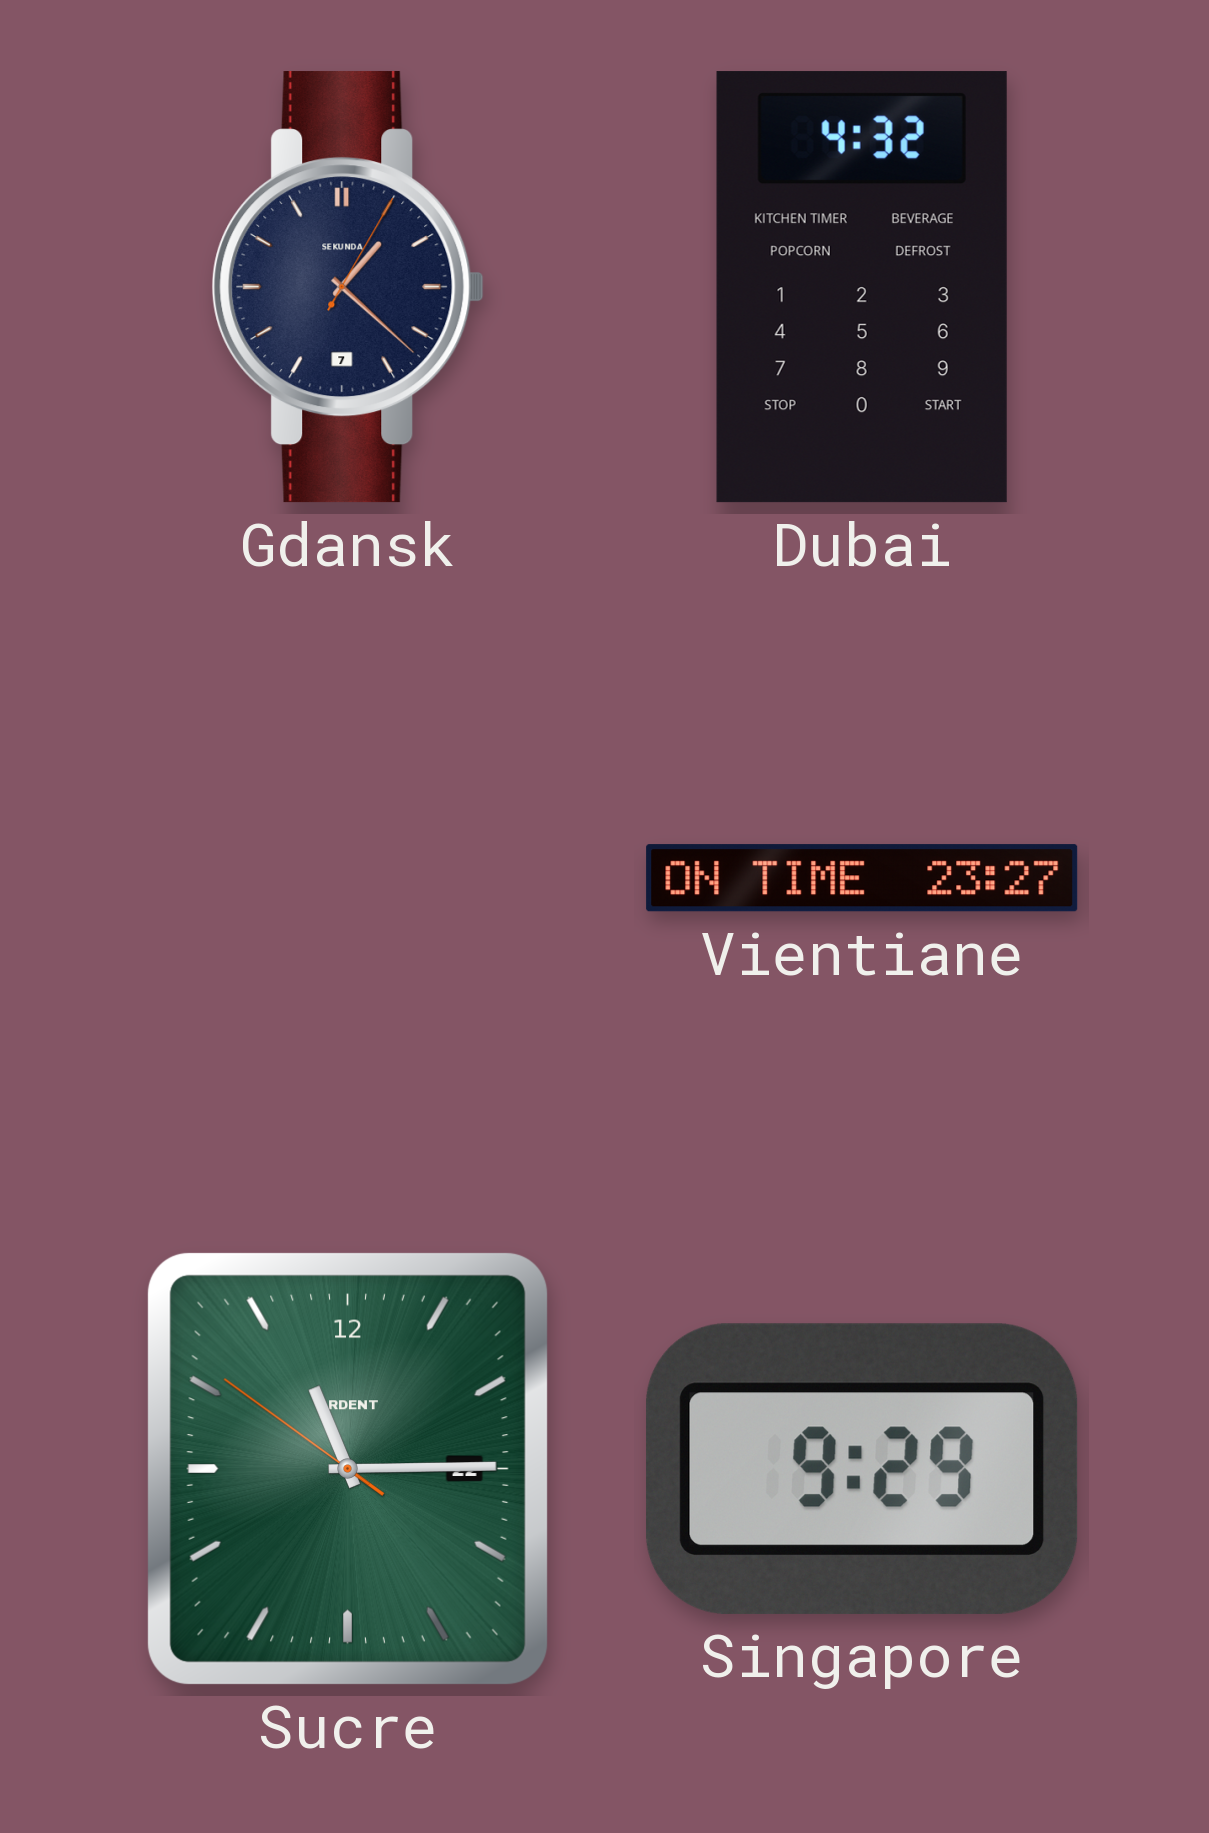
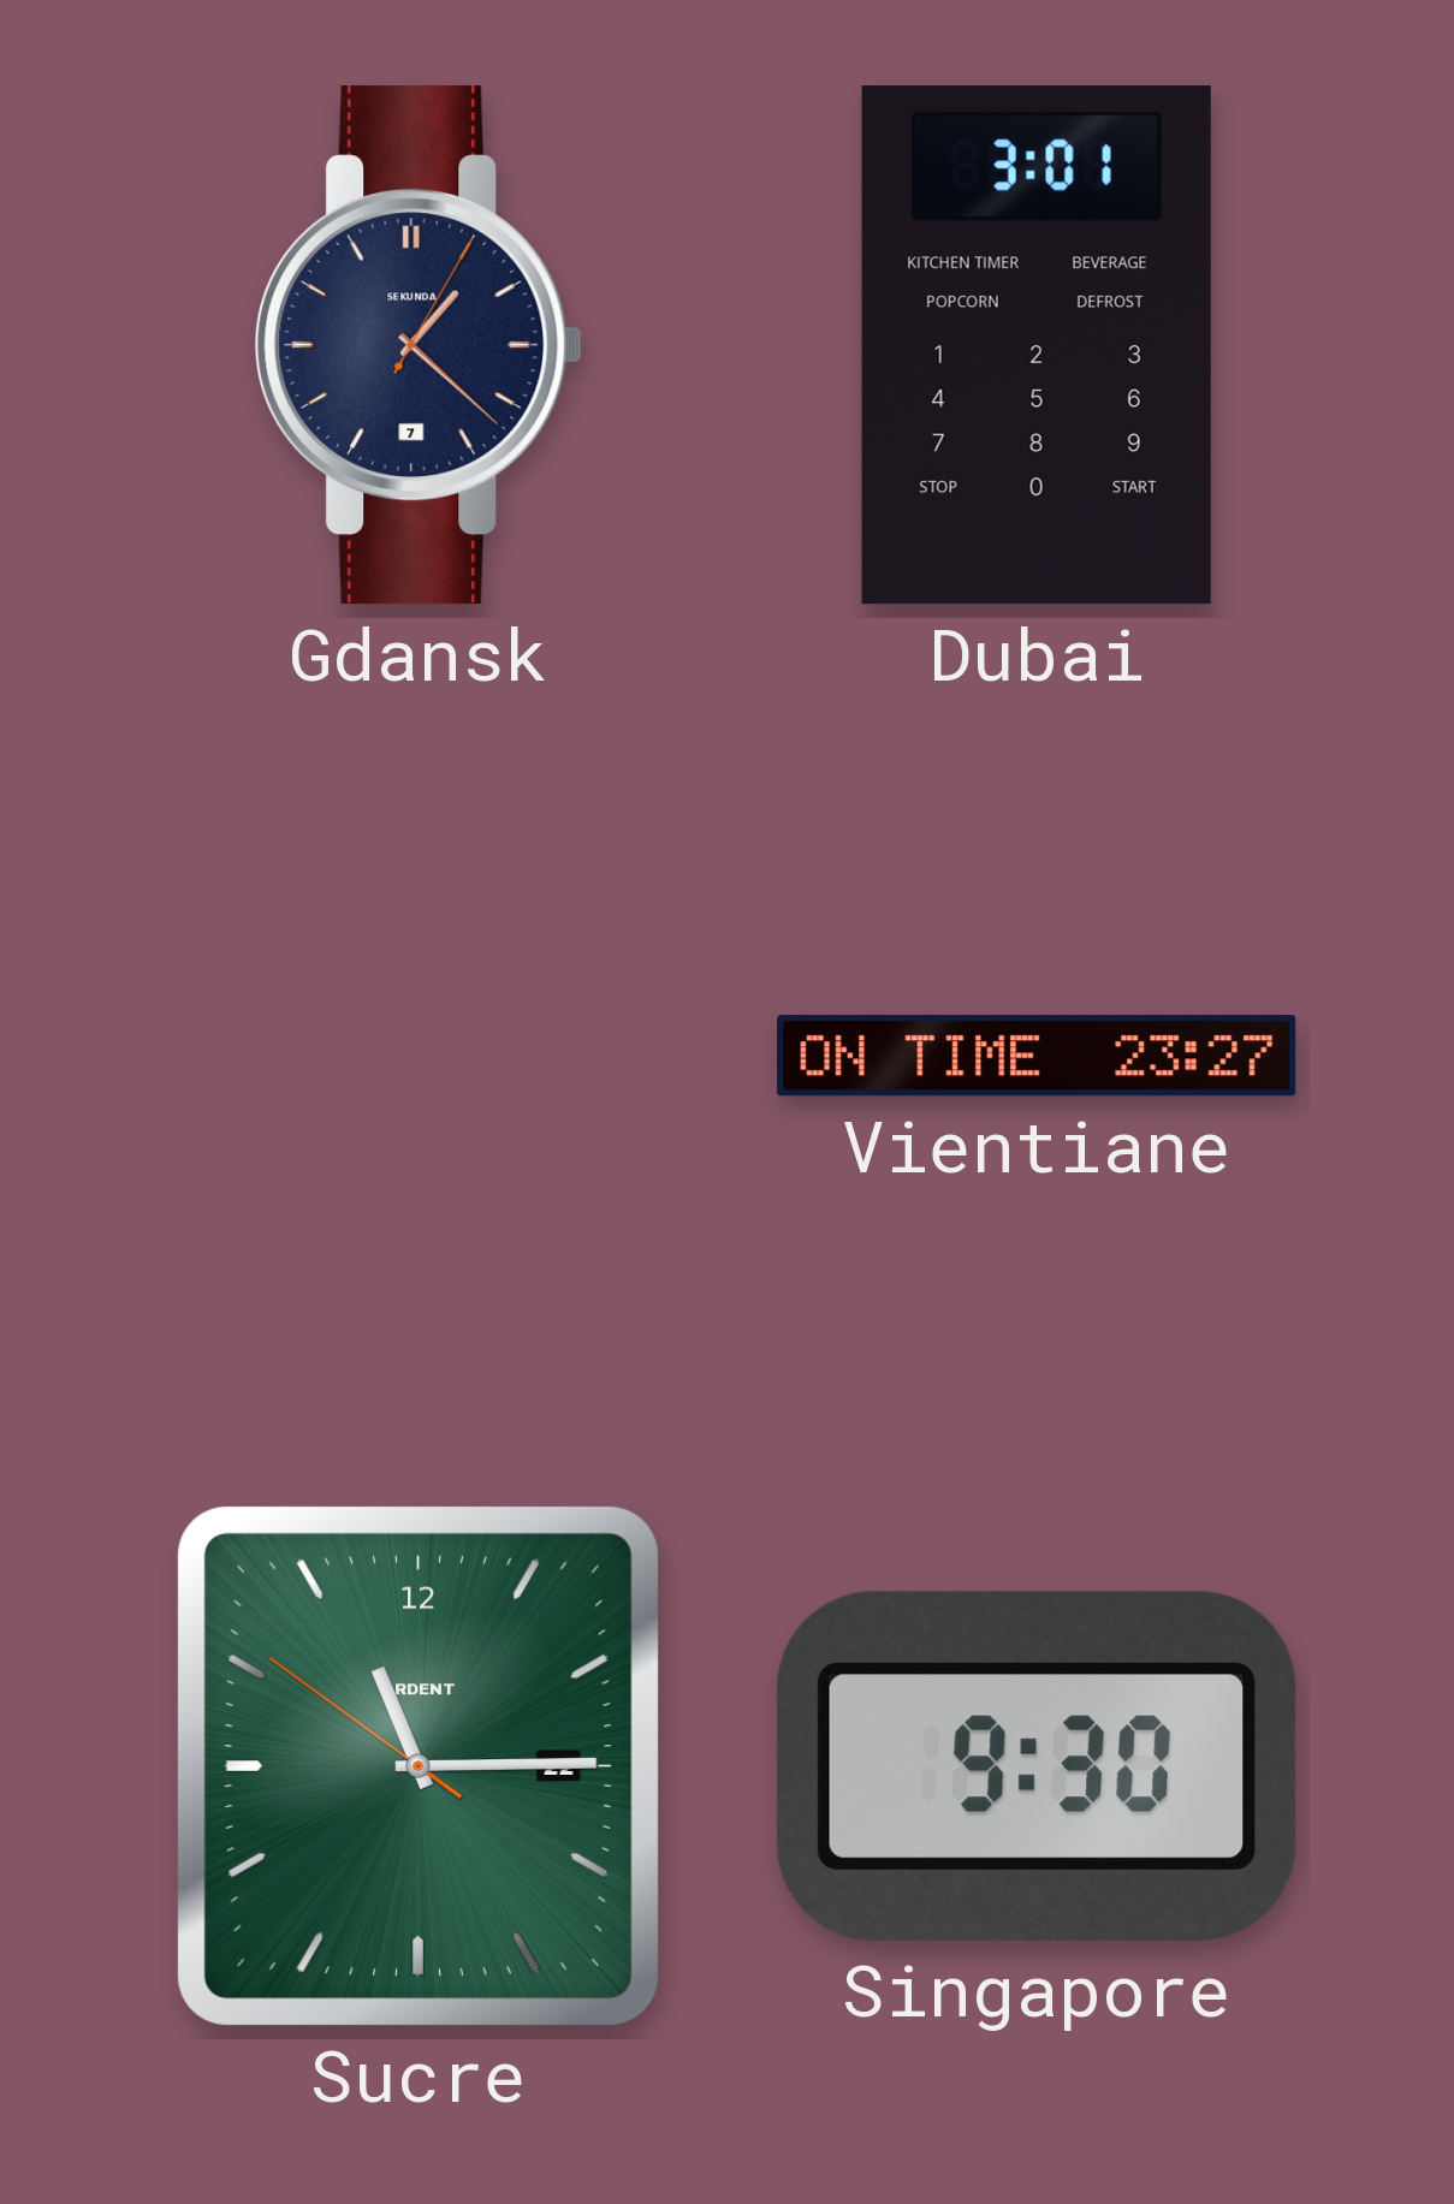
Dubai: 4:32 -> 3:01
Singapore: 9:29 -> 9:30
